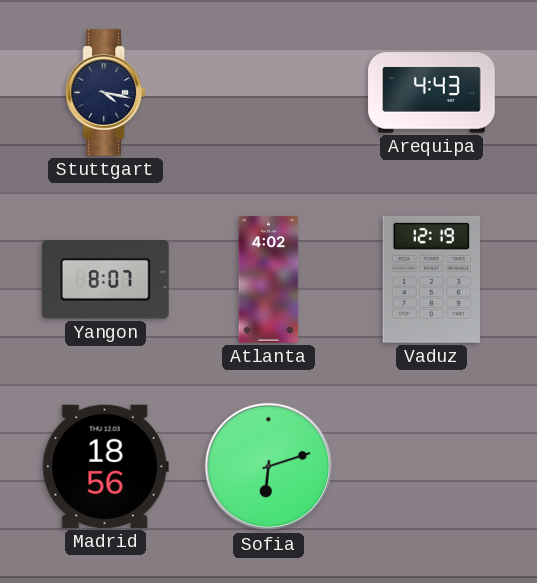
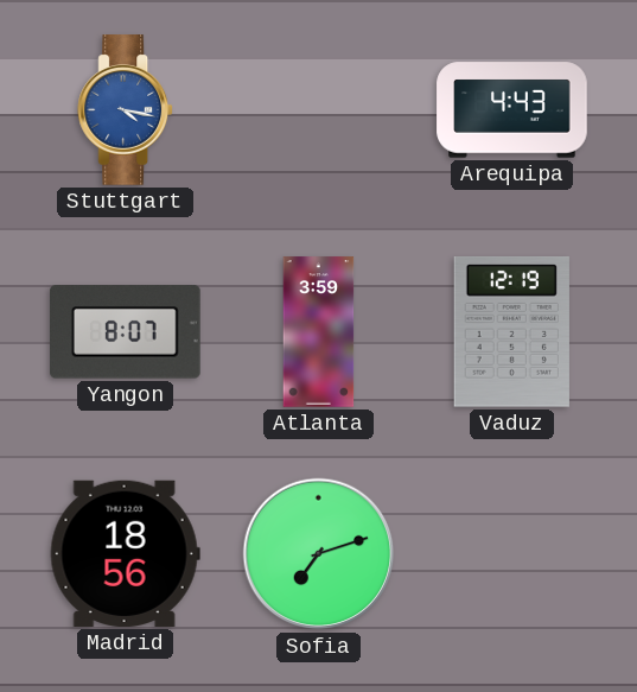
Stuttgart dial: navy -> blue
Atlanta: 4:02 -> 3:59
Sofia: 6:12 -> 7:12
